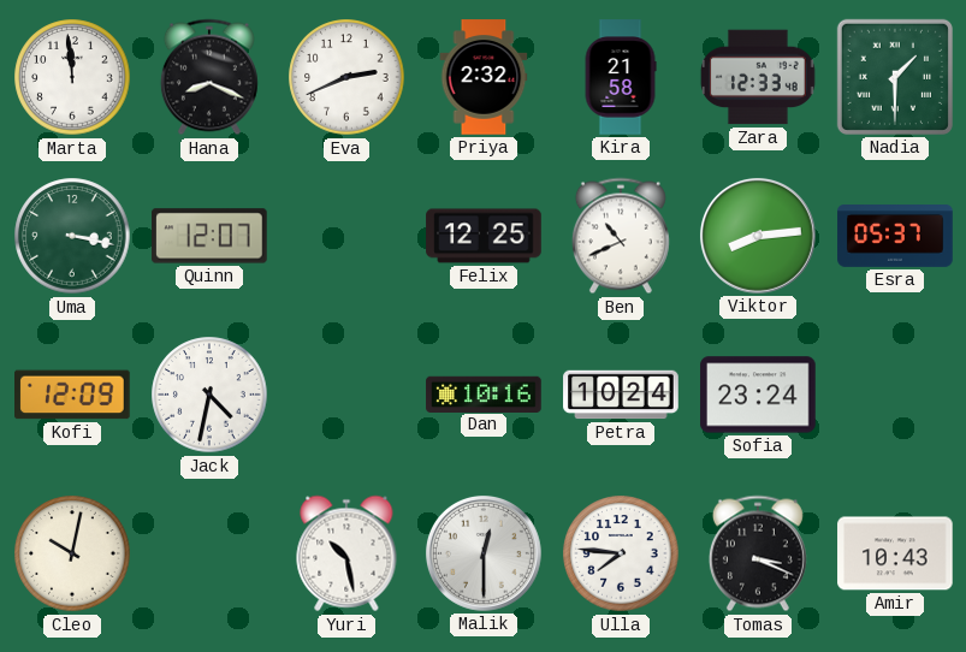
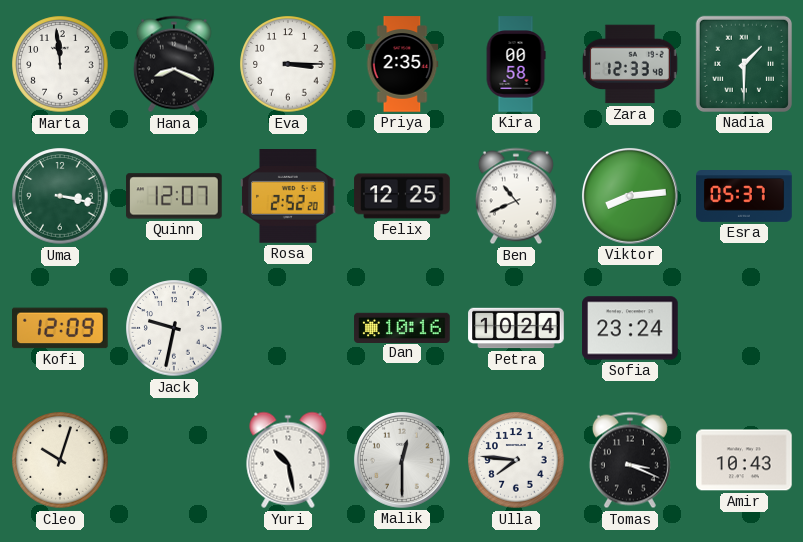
Eva: 2:41 -> 3:15
Priya: 2:32 -> 2:35
Kira: 21:58 -> 00:58
Rosa: none -> 2:52
Jack: 4:32 -> 9:32
Cleo: 10:02 -> 10:03
